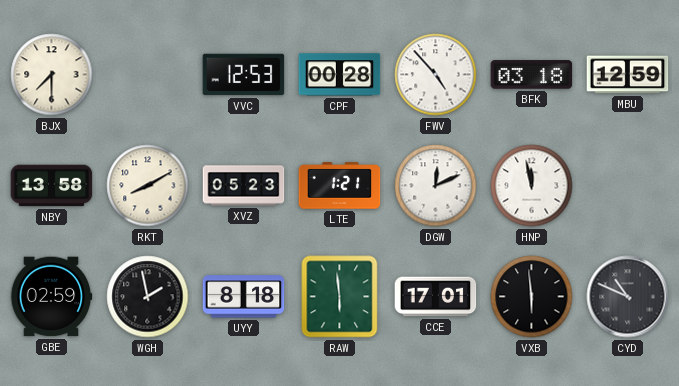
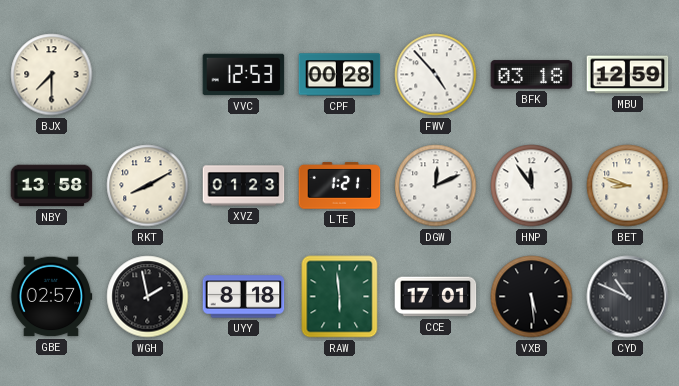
XVZ: 05:23 -> 01:23
HNP: 11:58 -> 11:54
BET: none -> 8:48
GBE: 02:59 -> 02:57
VXB: 5:59 -> 5:29
